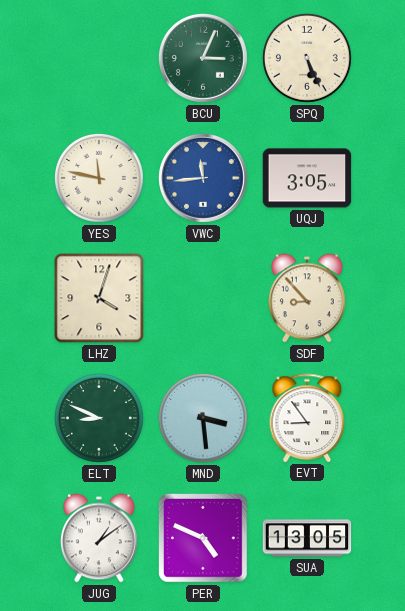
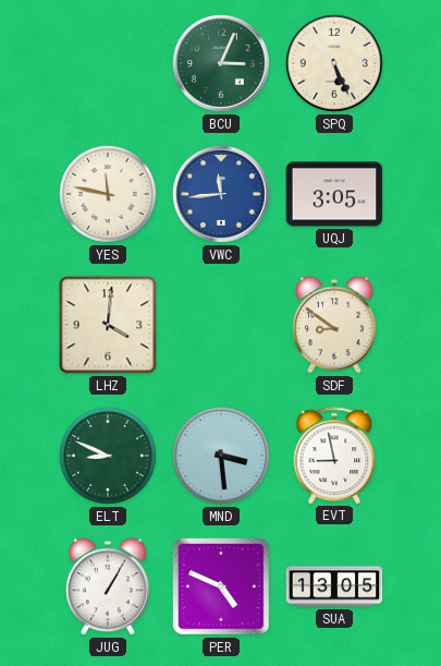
LHZ: 4:03 -> 4:01
SDF: 8:53 -> 8:51
EVT: 8:54 -> 8:58
JUG: 1:09 -> 1:05
